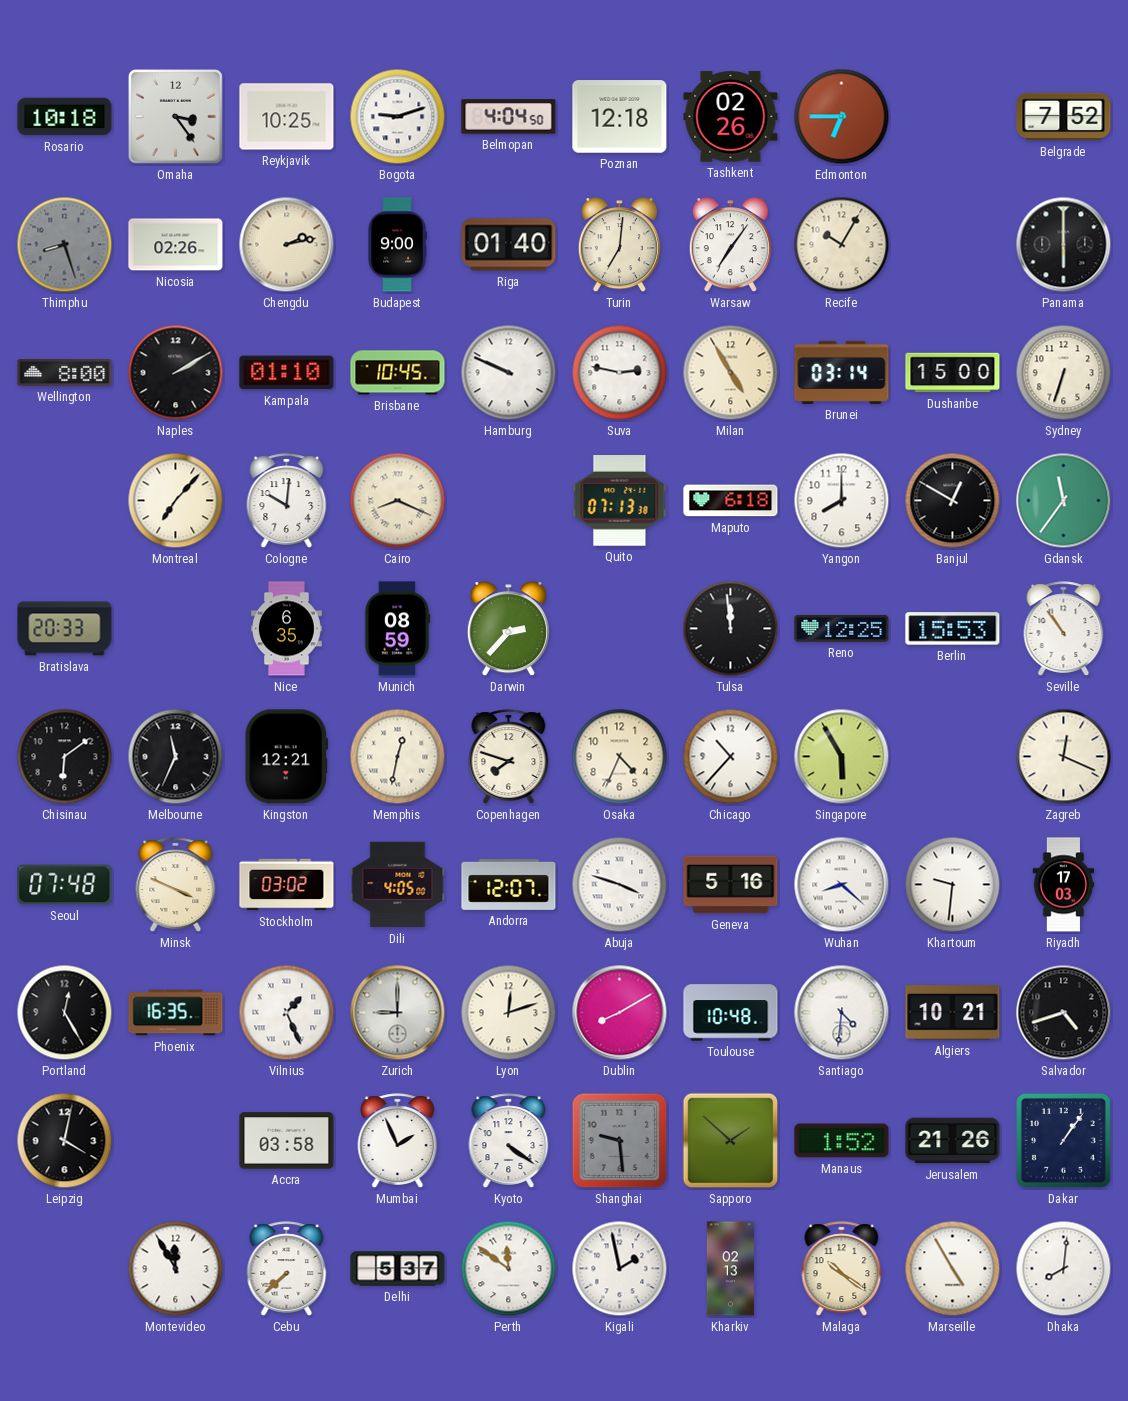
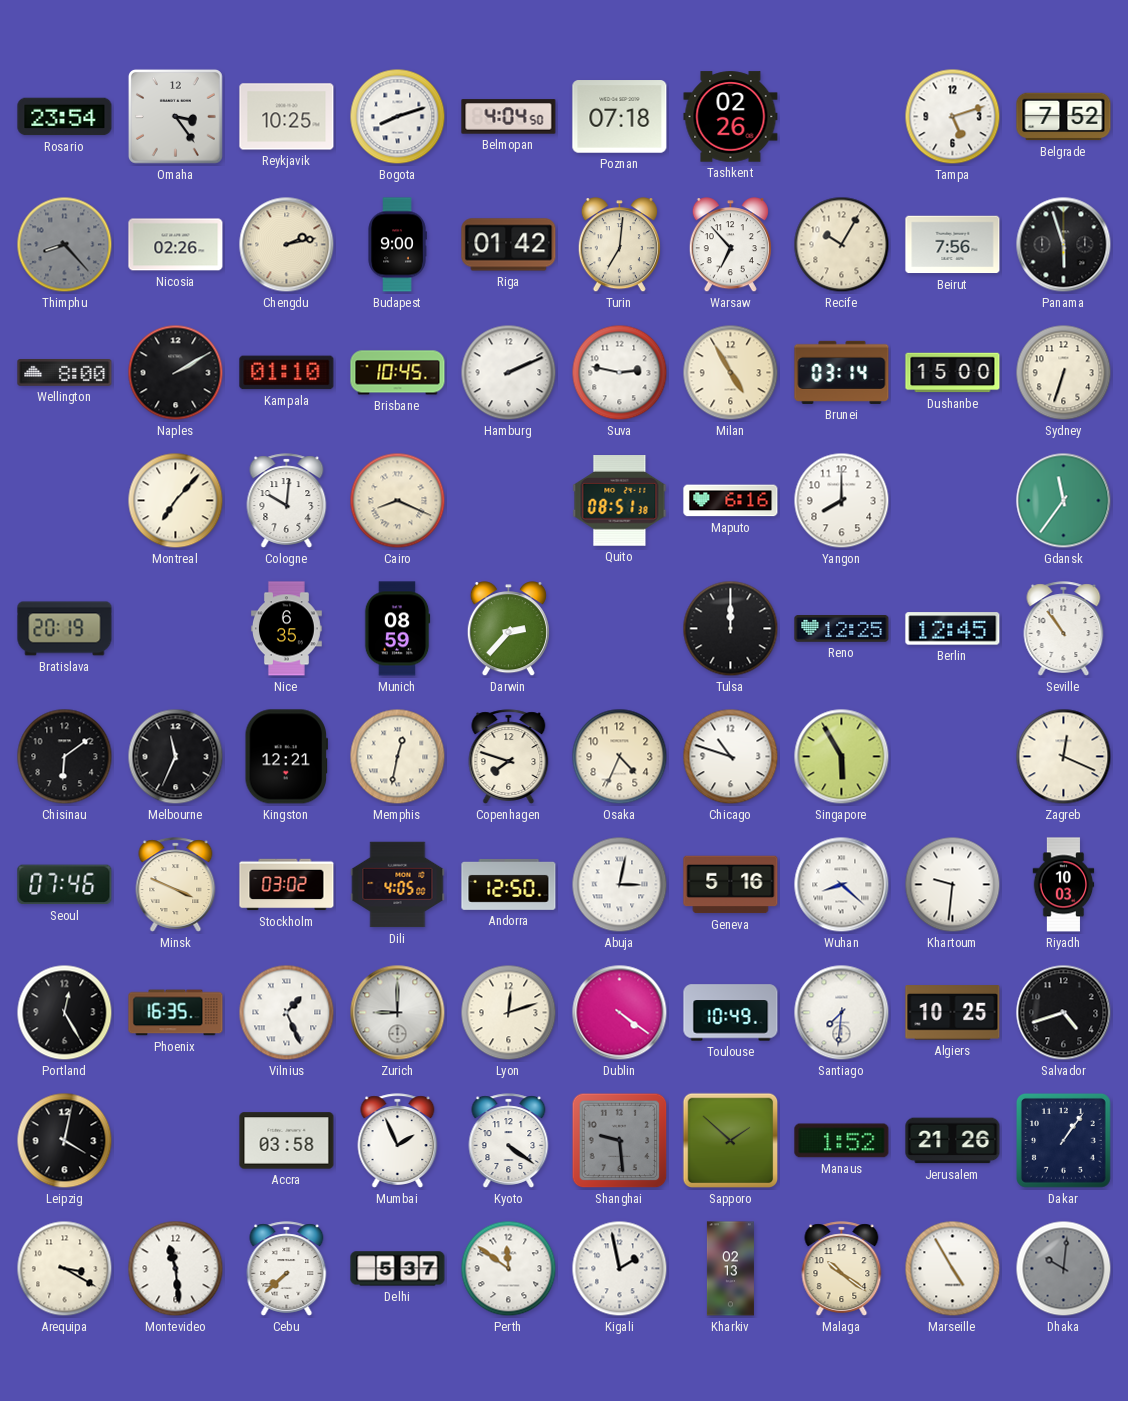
Rosario: 10:18 -> 23:54
Bogota: 9:12 -> 8:12
Poznan: 12:18 -> 07:18
Edmonton: 6:45 -> none
Tampa: none -> 5:12
Thimphu: 8:27 -> 8:23
Riga: 01:40 -> 01:42
Warsaw: 7:06 -> 6:53
Beirut: none -> 7:56
Panama: 6:00 -> 5:57
Hamburg: 9:49 -> 2:11
Quito: 07:13 -> 08:51
Maputo: 6:18 -> 6:16
Banjul: 12:50 -> none
Bratislava: 20:33 -> 20:19
Tulsa: 11:59 -> 12:00
Berlin: 15:53 -> 12:45
Chicago: 10:37 -> 10:48
Seoul: 07:48 -> 07:46
Andorra: 12:07 -> 12:50
Abuja: 3:48 -> 3:02
Riyadh: 17:03 -> 10:03
Dublin: 8:10 -> 4:21
Toulouse: 10:48 -> 10:49
Santiago: 4:31 -> 7:31
Algiers: 10:21 -> 10:25
Arequipa: none -> 3:20
Montevideo: 11:55 -> 11:29
Dhaka: 8:01 -> 10:01
Dhaka dial: white -> grey
